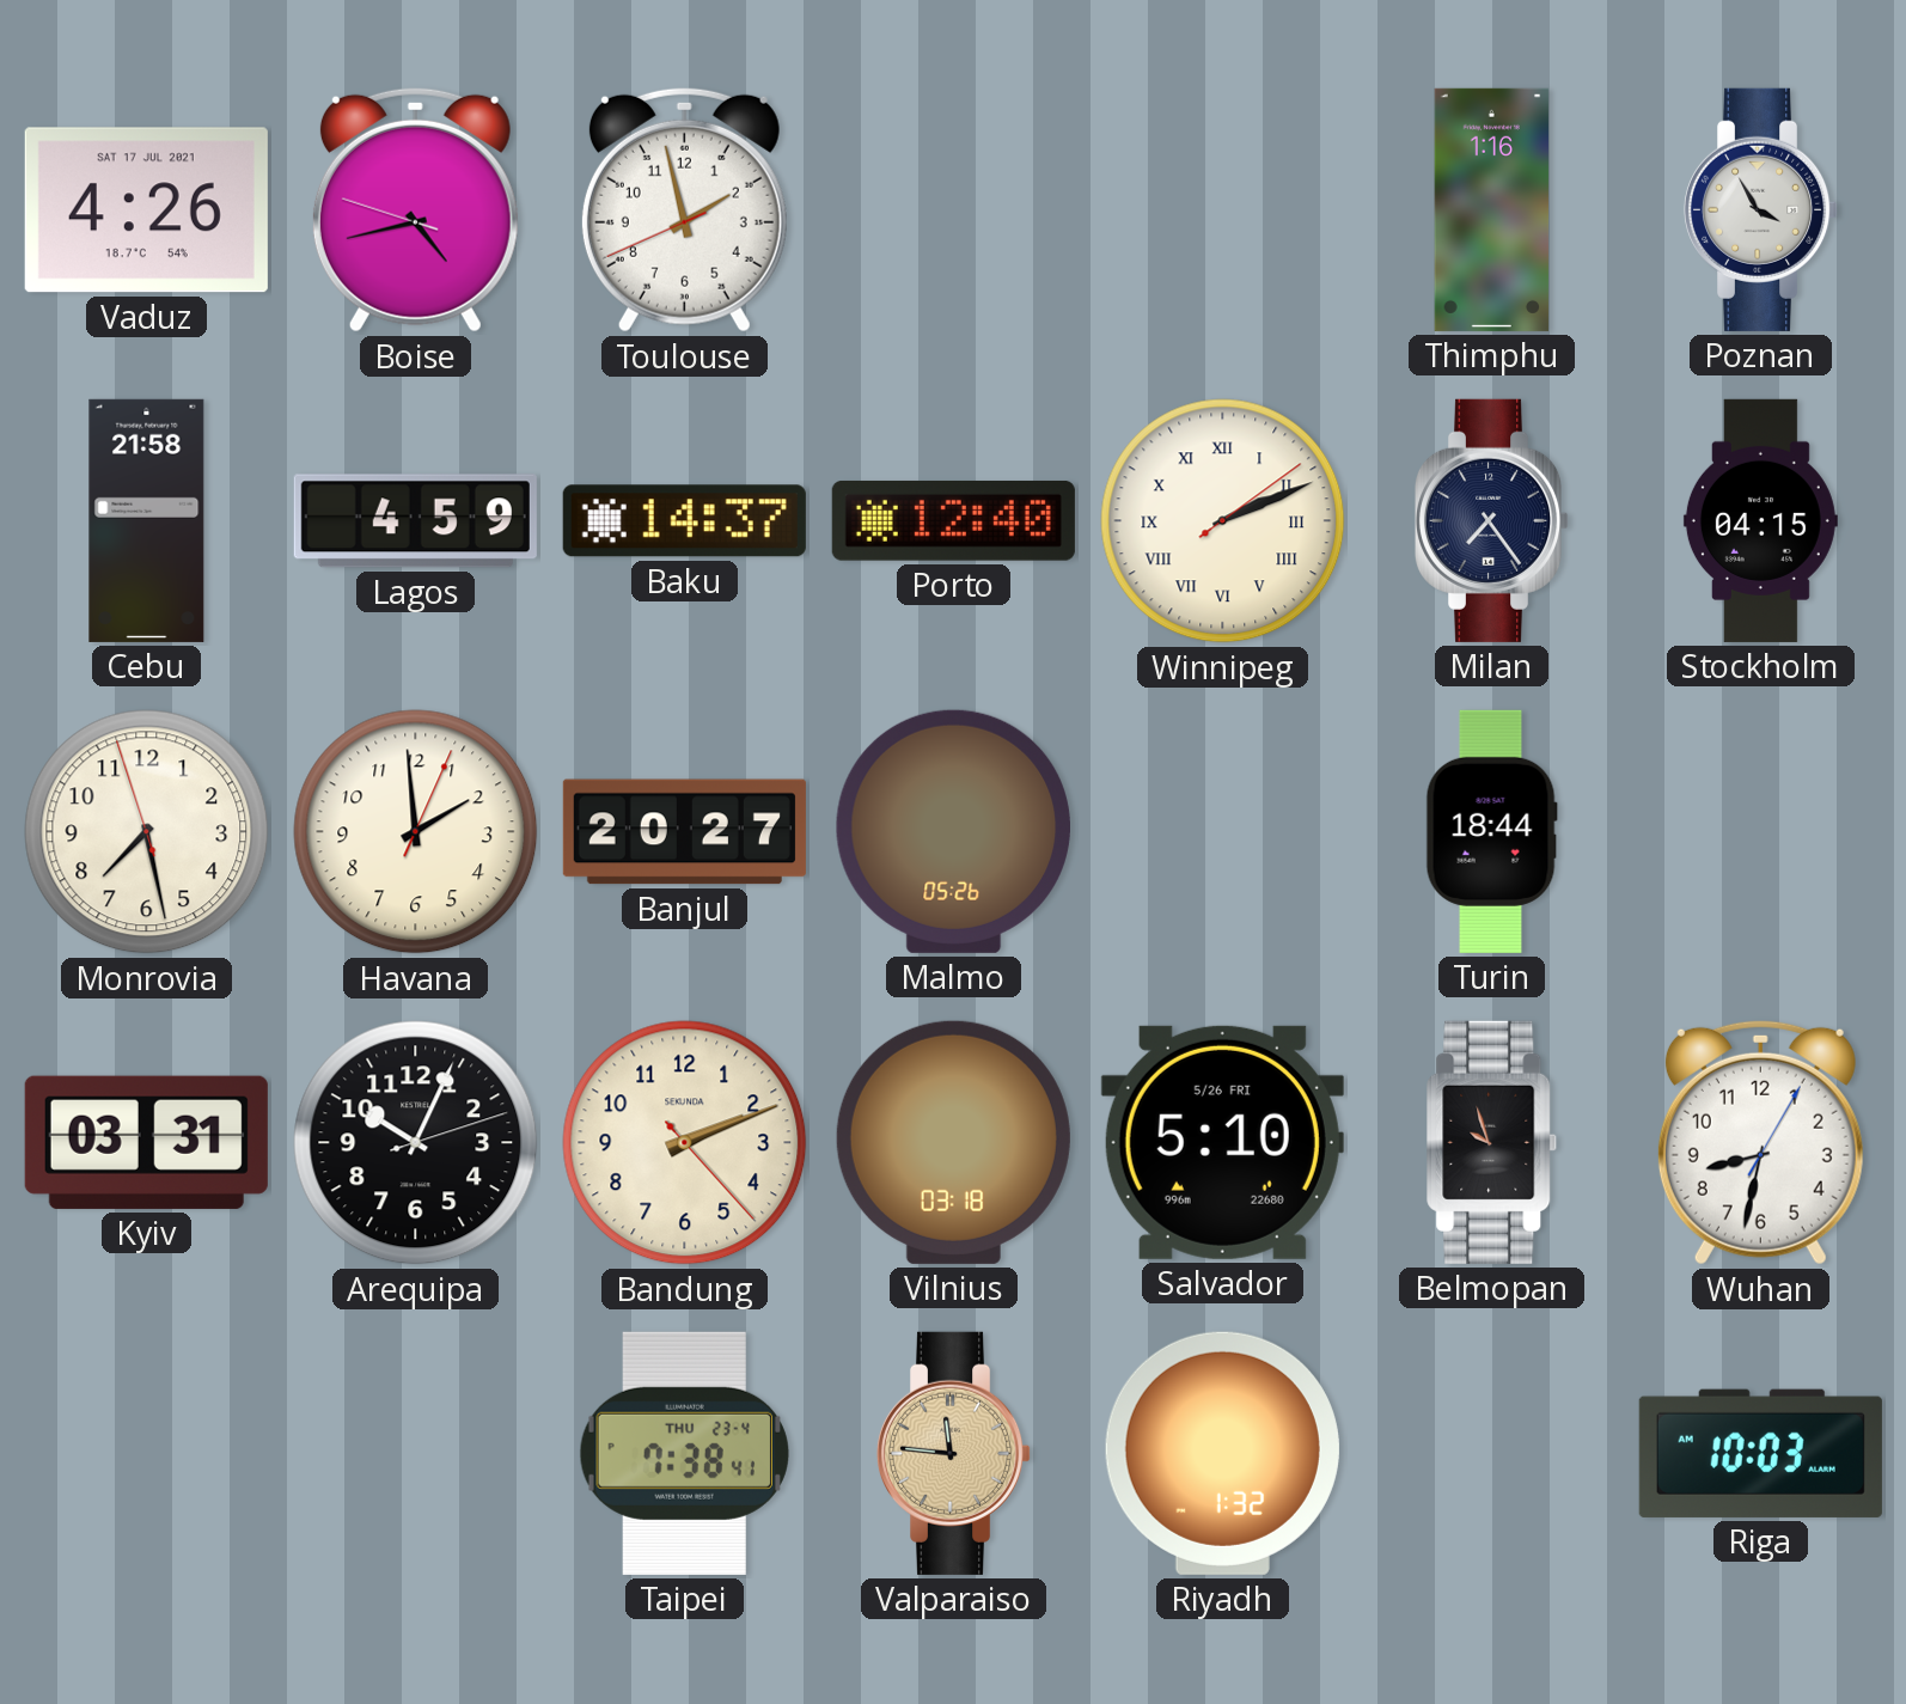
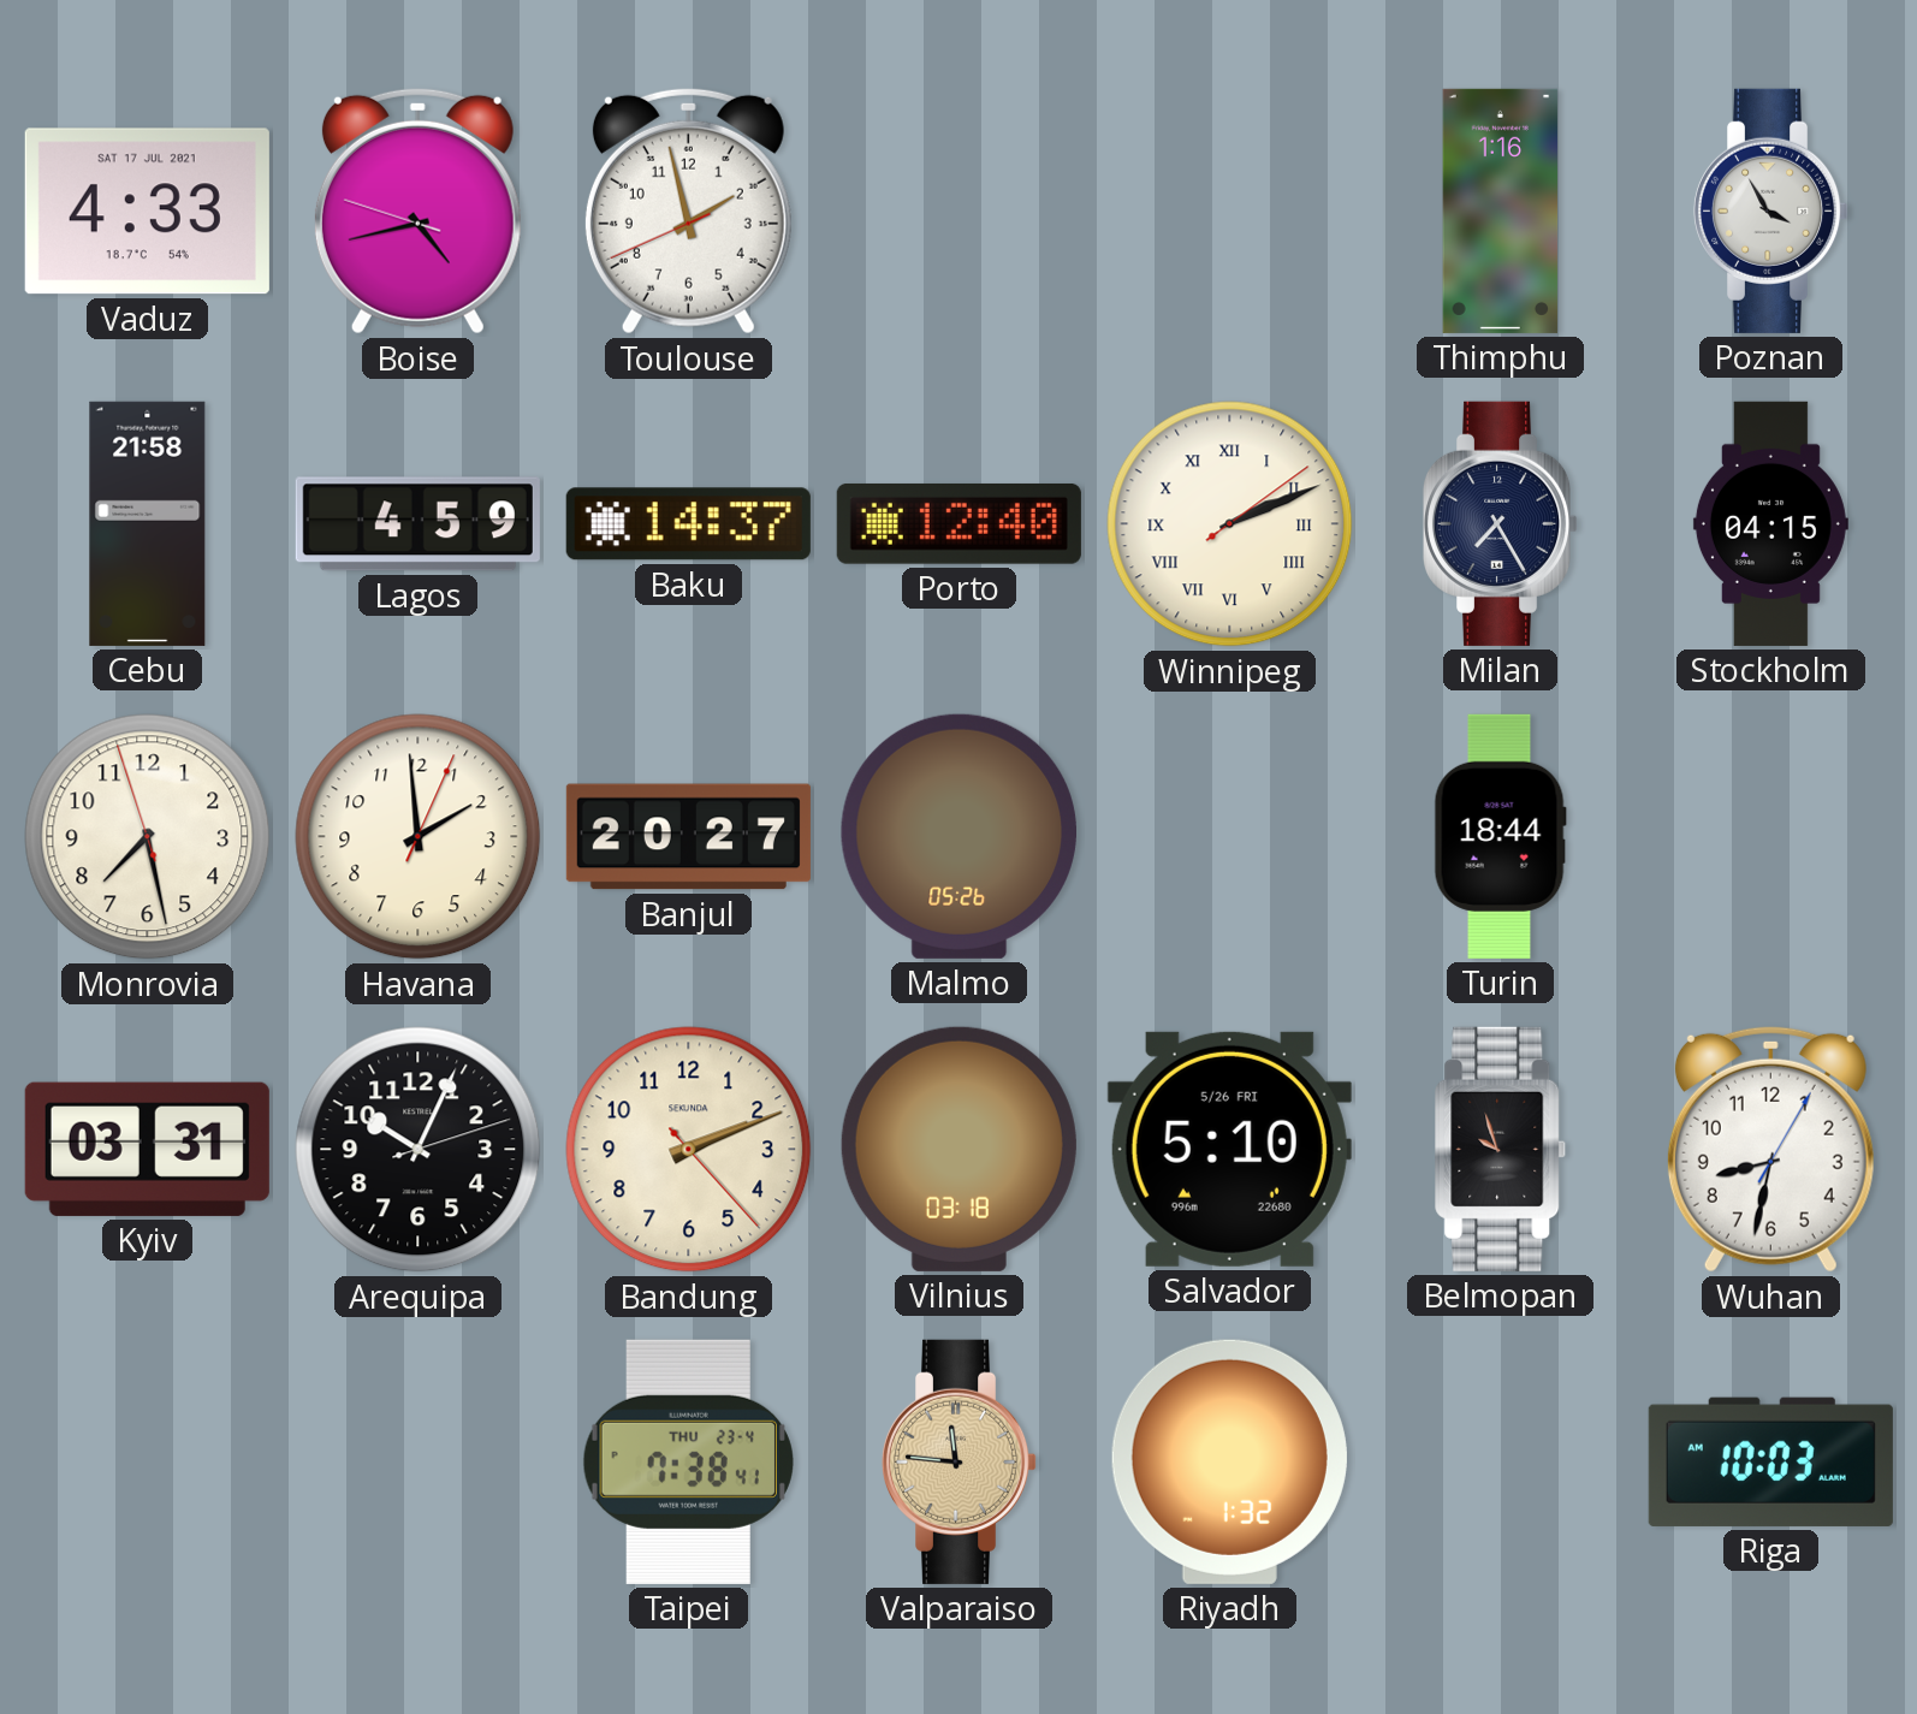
Vaduz: 4:26 -> 4:33
Milan: 7:24 -> 7:25
